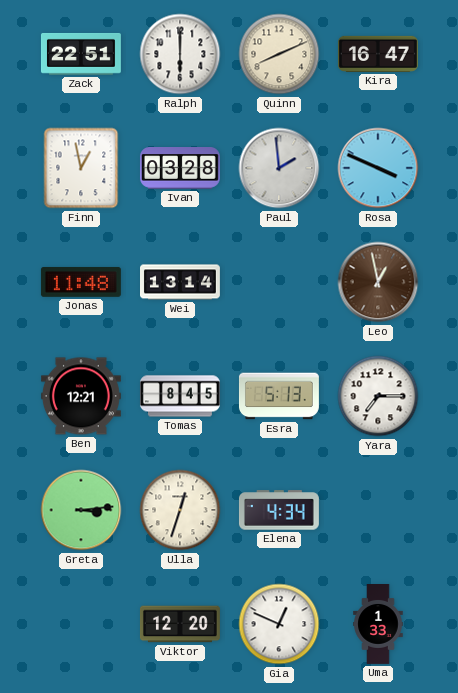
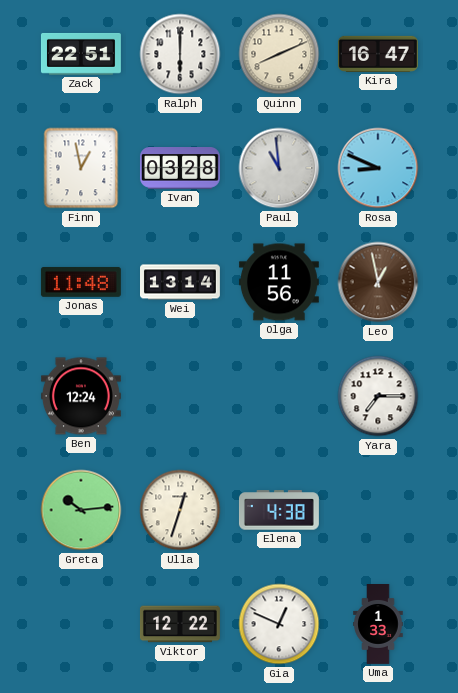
Paul: 1:59 -> 10:59
Rosa: 3:49 -> 8:49
Olga: none -> 11:56
Ben: 12:21 -> 12:24
Tomas: 8:45 -> none
Esra: 5:13 -> none
Greta: 3:14 -> 10:14
Elena: 4:34 -> 4:38
Viktor: 12:20 -> 12:22
